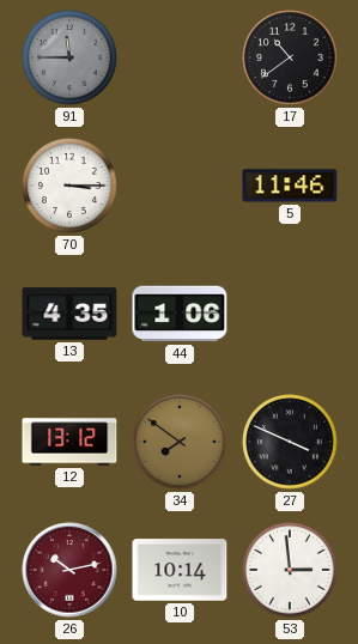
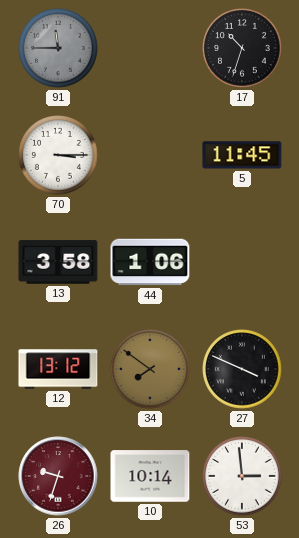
17: 10:39 -> 10:33
5: 11:46 -> 11:45
13: 4:35 -> 3:58
26: 10:13 -> 9:33
